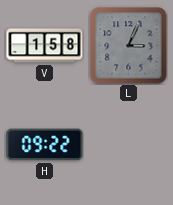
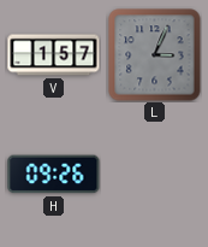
V: 1:58 -> 1:57
H: 09:22 -> 09:26
